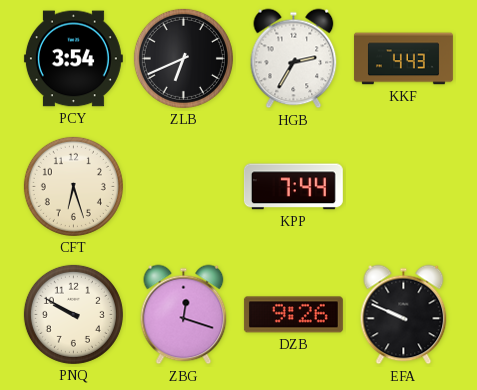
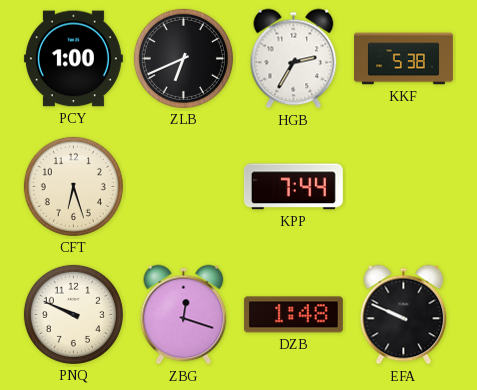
PCY: 3:54 -> 1:00
KKF: 4:43 -> 5:38
PNQ: 9:50 -> 9:49
DZB: 9:26 -> 1:48
